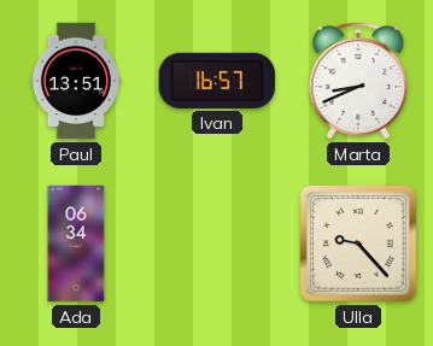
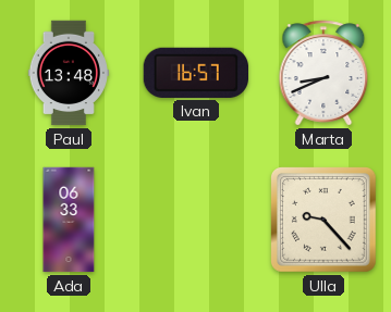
Paul: 13:51 -> 13:48
Ada: 06:34 -> 06:33
